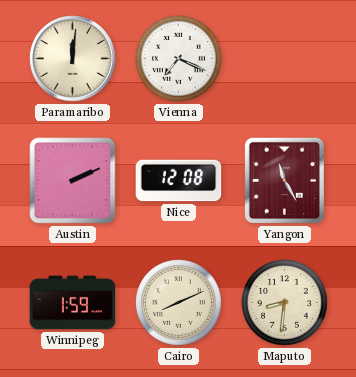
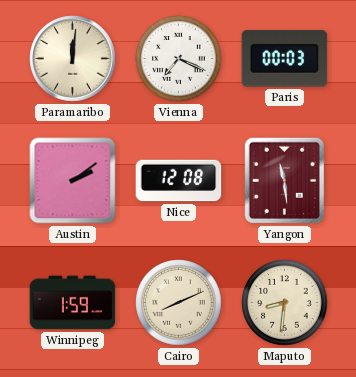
Paris: none -> 00:03
Austin: 2:11 -> 2:09
Yangon: 11:25 -> 11:29
